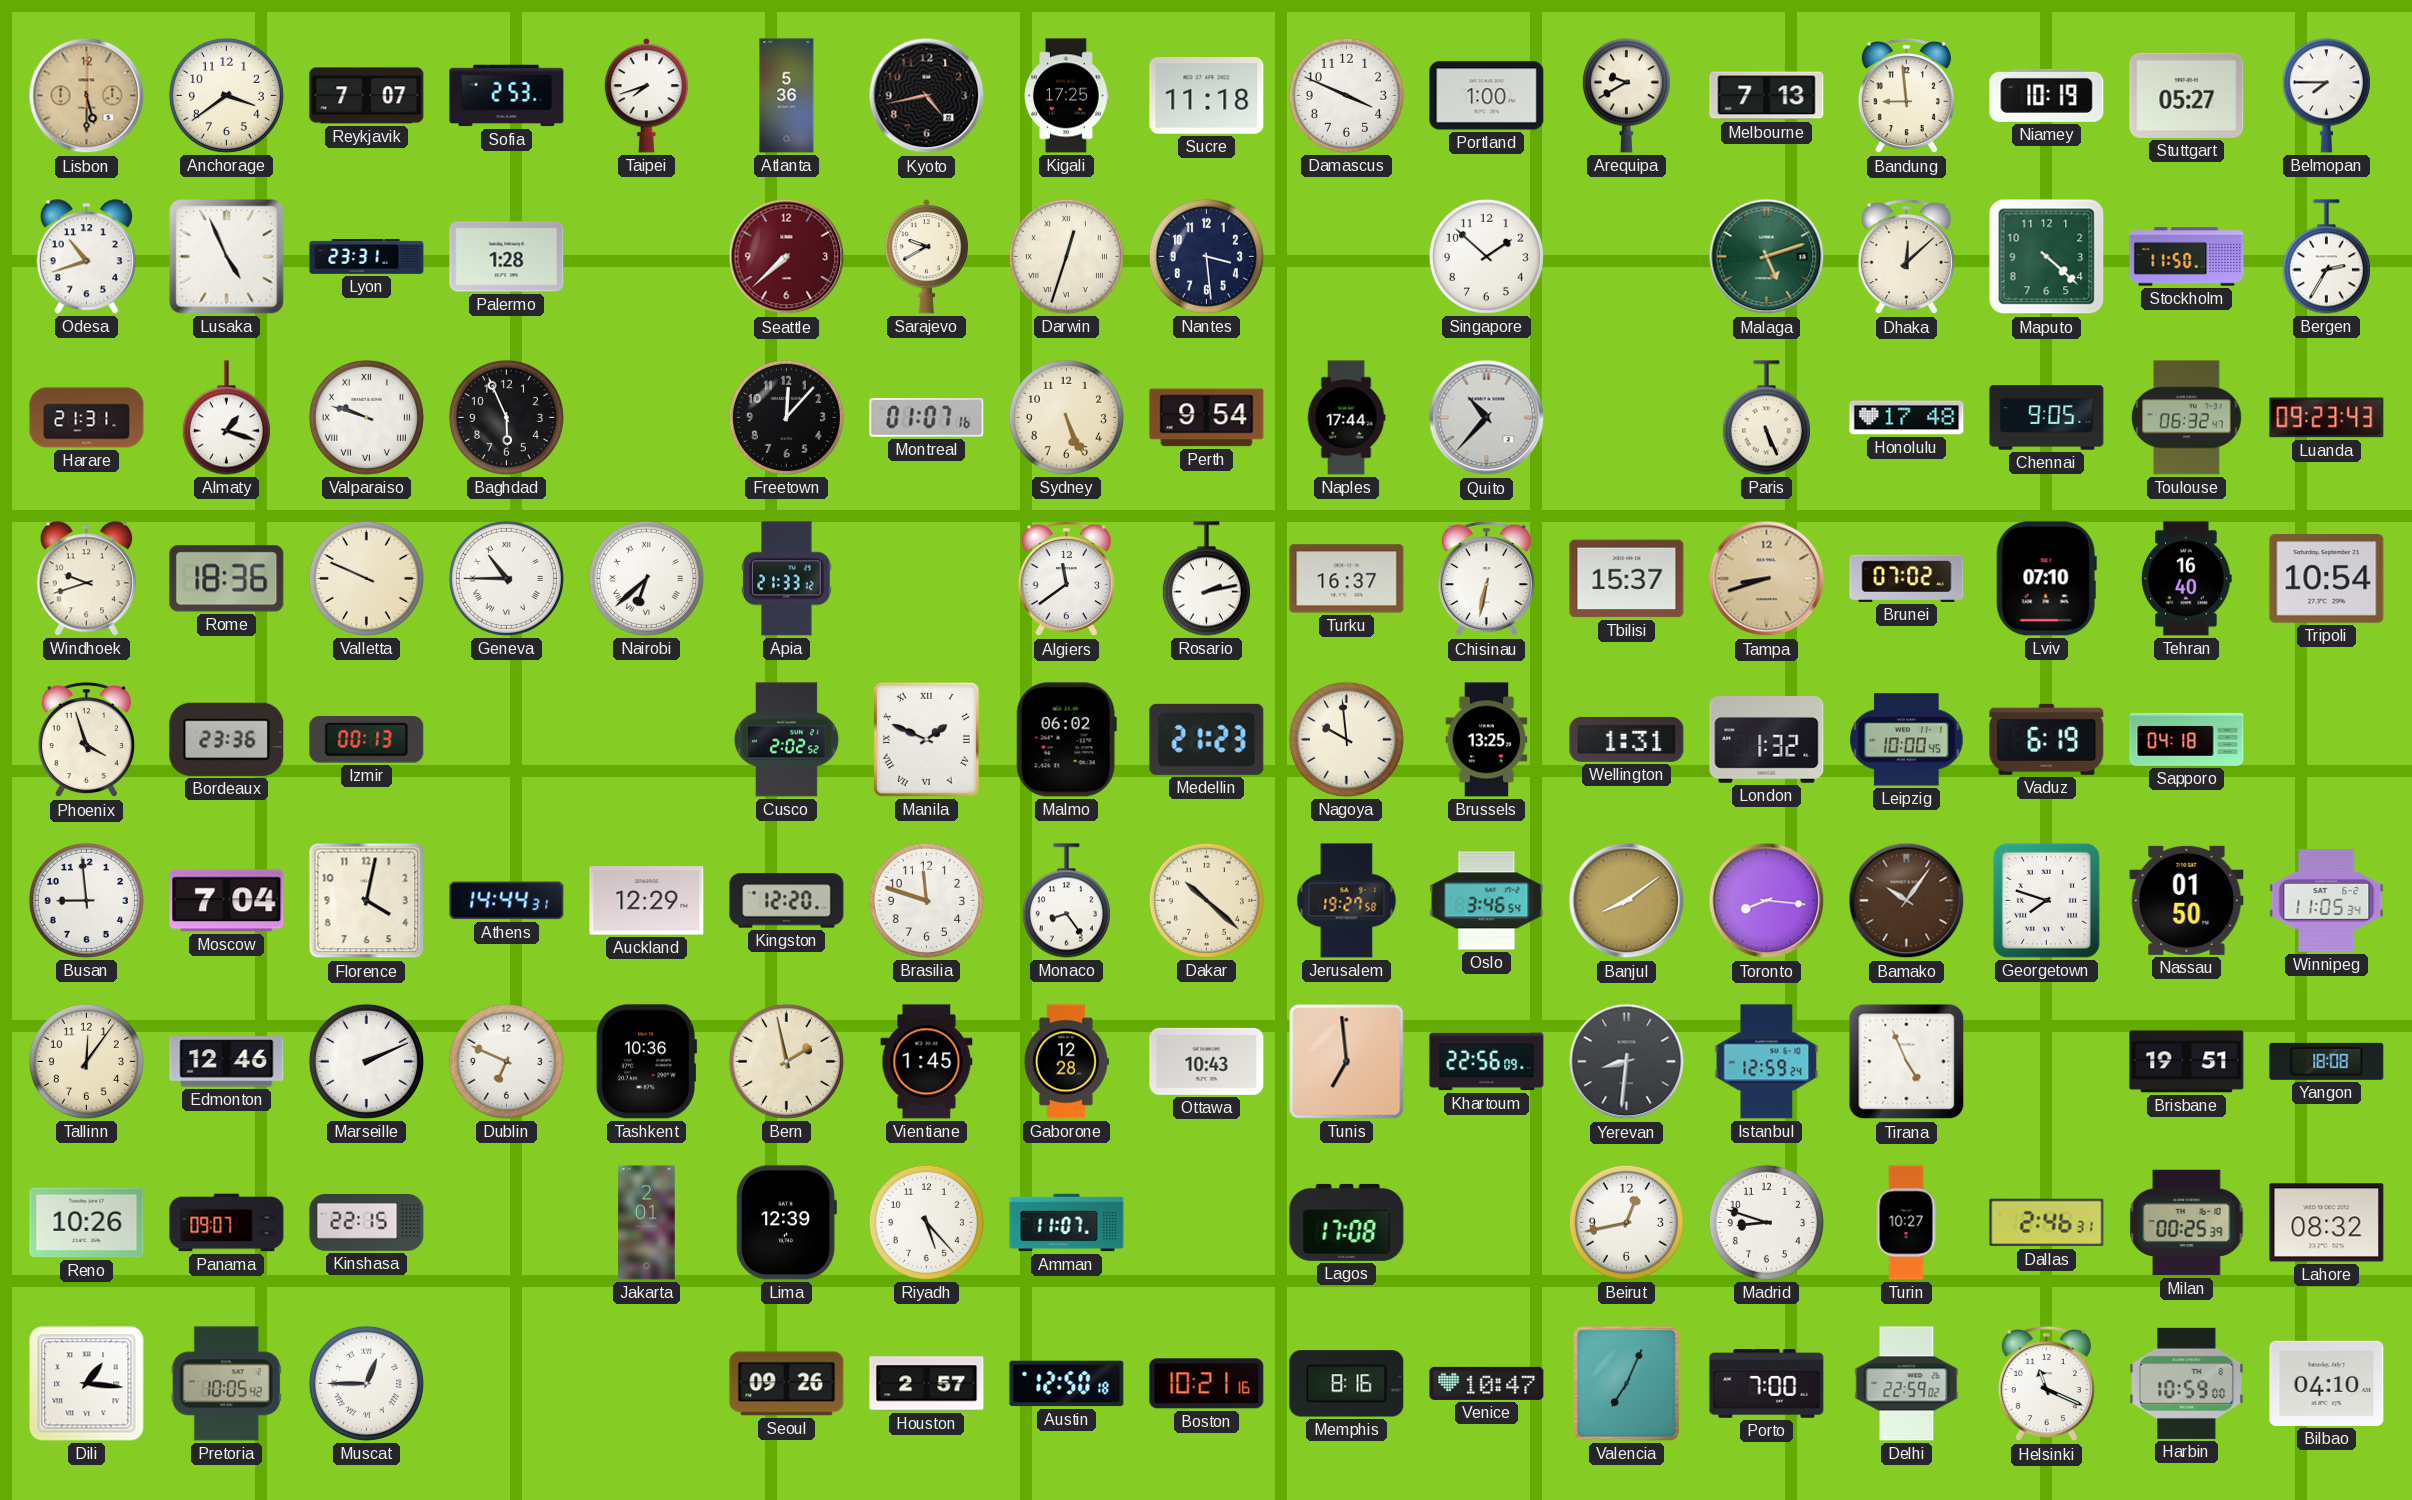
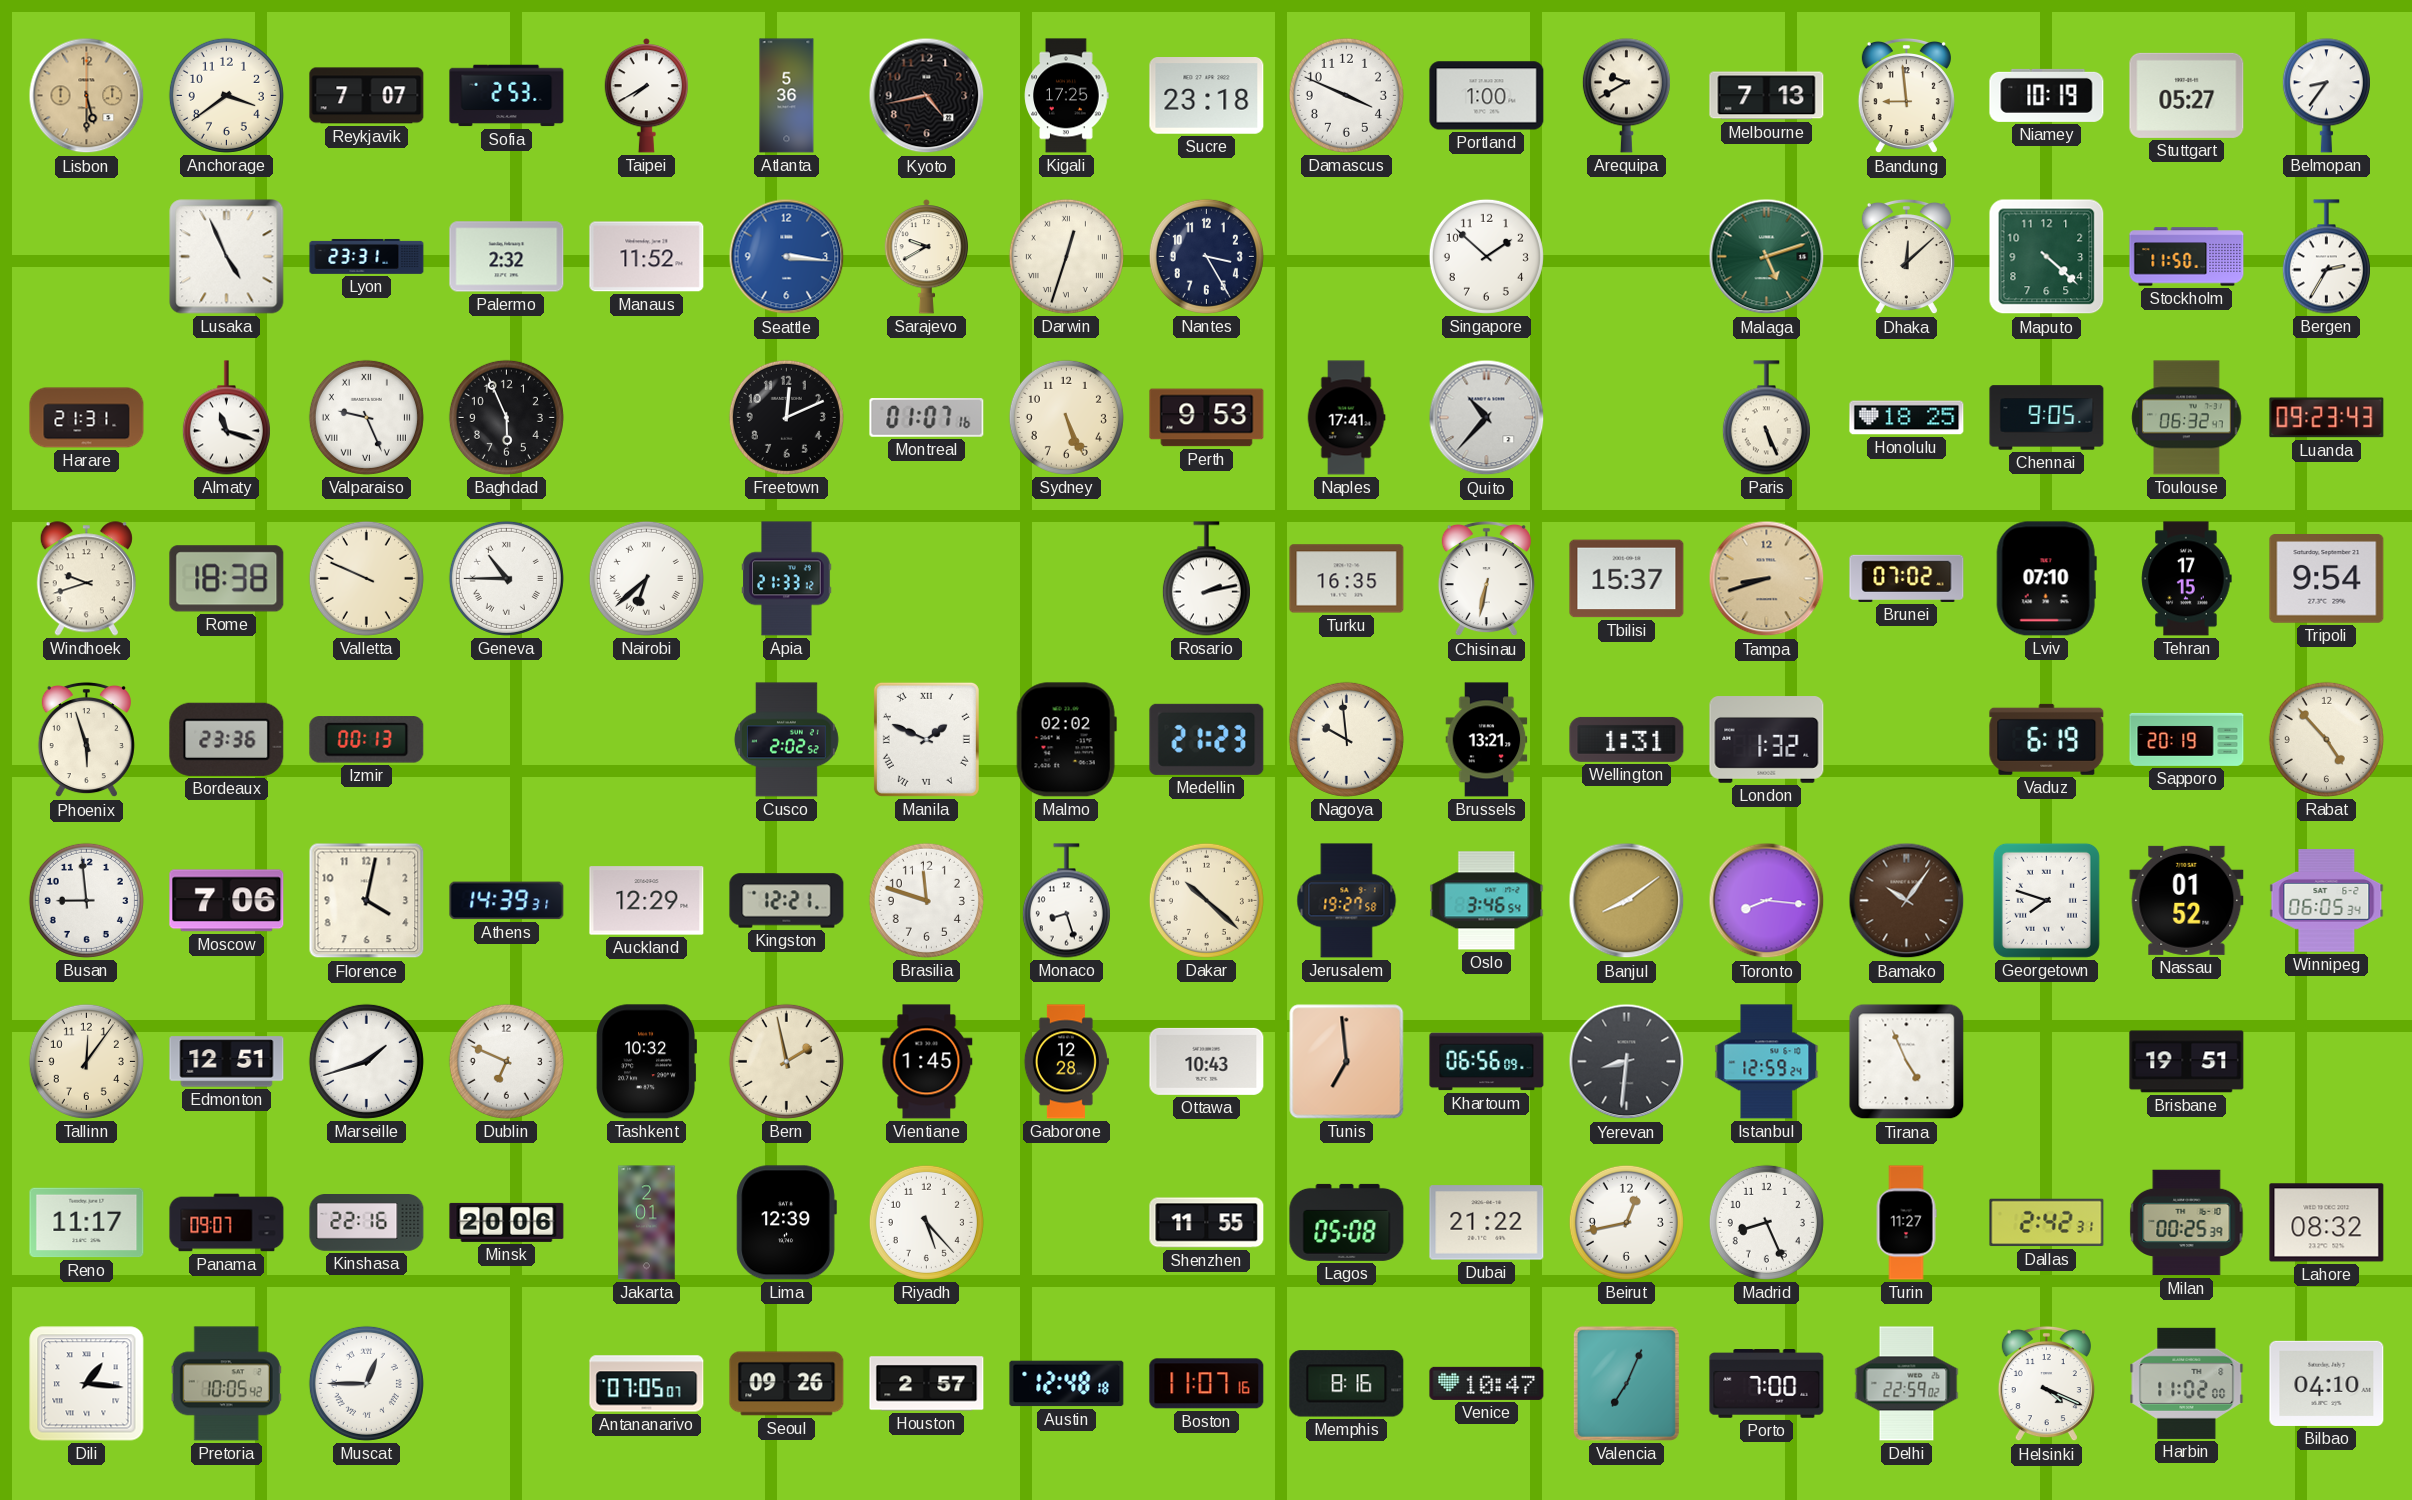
Taipei: 7:42 -> 7:40
Sucre: 11:18 -> 23:18
Belmopan: 7:45 -> 8:36
Odesa: 10:42 -> none
Palermo: 1:28 -> 2:32
Manaus: none -> 11:52
Seattle: 7:38 -> 3:16
Seattle dial: burgundy -> blue
Nantes: 3:29 -> 3:25
Almaty: 1:18 -> 11:18
Valparaiso: 9:48 -> 9:26
Freetown: 12:07 -> 12:11
Perth: 9:54 -> 9:53
Naples: 17:44 -> 17:41
Honolulu: 17:48 -> 18:25
Rome: 18:36 -> 18:38
Algiers: 11:39 -> none
Turku: 16:37 -> 16:35
Tehran: 16:40 -> 17:15
Tripoli: 10:54 -> 9:54
Phoenix: 3:57 -> 5:57
Malmo: 06:02 -> 02:02
Brussels: 13:25 -> 13:21
Leipzig: 10:00 -> none
Sapporo: 04:18 -> 20:19
Rabat: none -> 4:53
Moscow: 7:04 -> 7:06
Athens: 14:44 -> 14:39
Kingston: 12:20 -> 12:21
Monaco: 8:24 -> 8:27
Nassau: 01:50 -> 01:52
Winnipeg: 11:05 -> 06:05
Edmonton: 12:46 -> 12:51
Marseille: 2:11 -> 1:42
Tashkent: 10:36 -> 10:32
Khartoum: 22:56 -> 06:56
Yangon: 18:08 -> none
Reno: 10:26 -> 11:17
Kinshasa: 22:15 -> 22:16
Minsk: none -> 20:06
Amman: 11:07 -> none
Shenzhen: none -> 11:55
Lagos: 17:08 -> 05:08
Dubai: none -> 21:22
Madrid: 8:48 -> 8:26
Turin: 10:27 -> 11:27
Dallas: 2:46 -> 2:42
Antananarivo: none -> 07:05
Austin: 12:50 -> 12:48
Boston: 10:21 -> 11:07
Helsinki: 11:19 -> 4:19
Harbin: 10:59 -> 11:02
